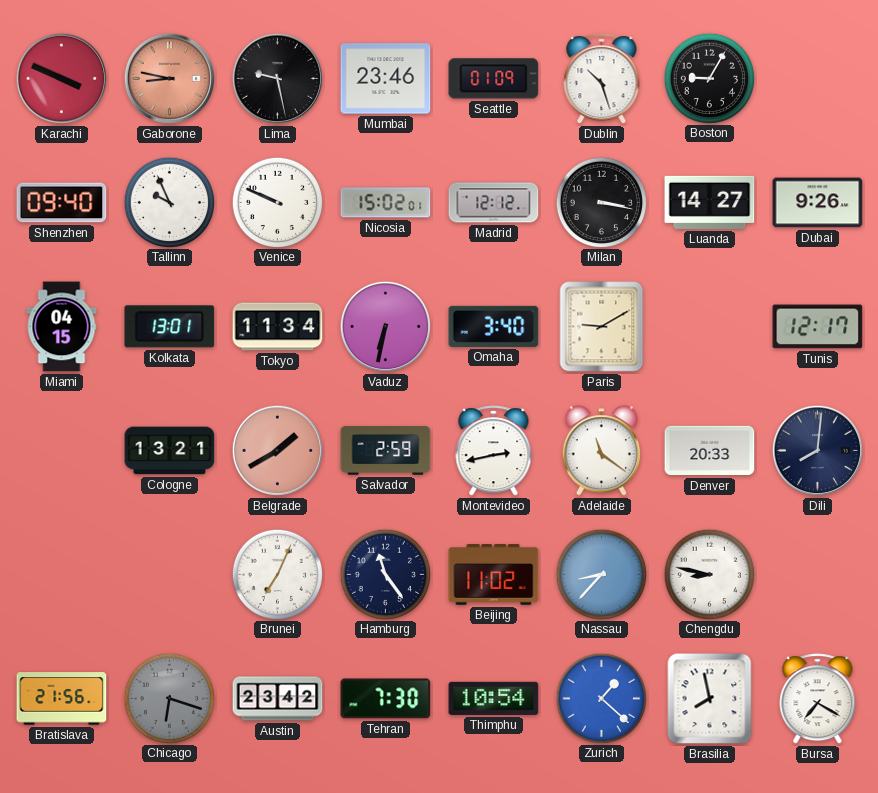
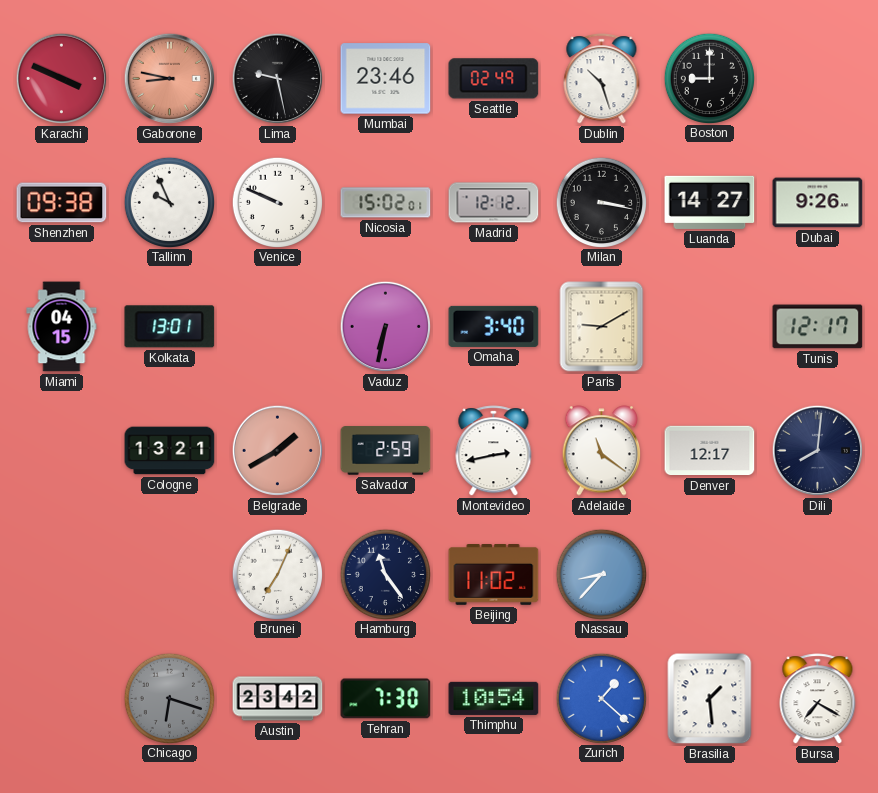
Seattle: 01:09 -> 02:49
Boston: 9:05 -> 9:00
Shenzhen: 09:40 -> 09:38
Tokyo: 11:34 -> none
Denver: 20:33 -> 12:17
Chengdu: 8:47 -> none
Bratislava: 21:56 -> none
Brasilia: 7:58 -> 1:29
